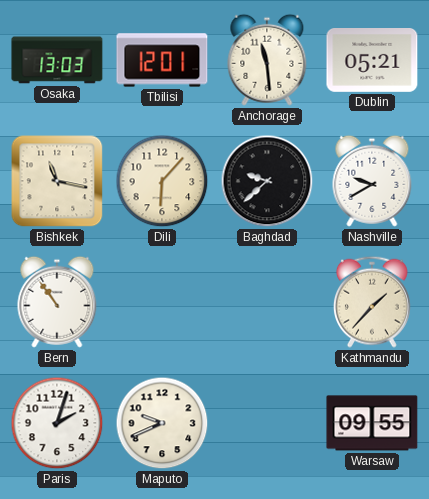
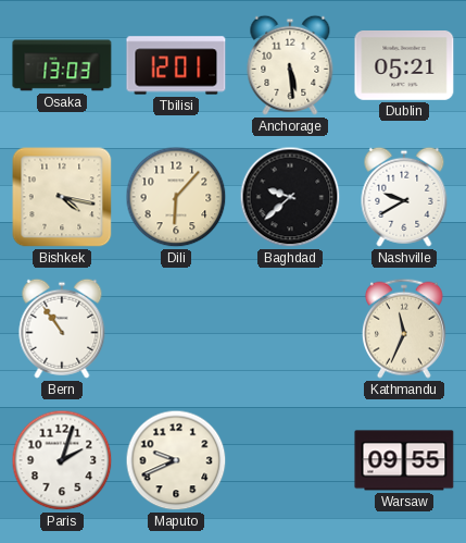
Anchorage: 11:29 -> 5:29
Bishkek: 11:17 -> 4:17
Kathmandu: 1:37 -> 11:34
